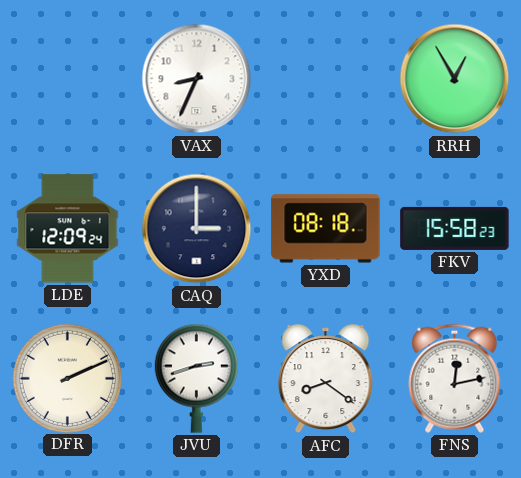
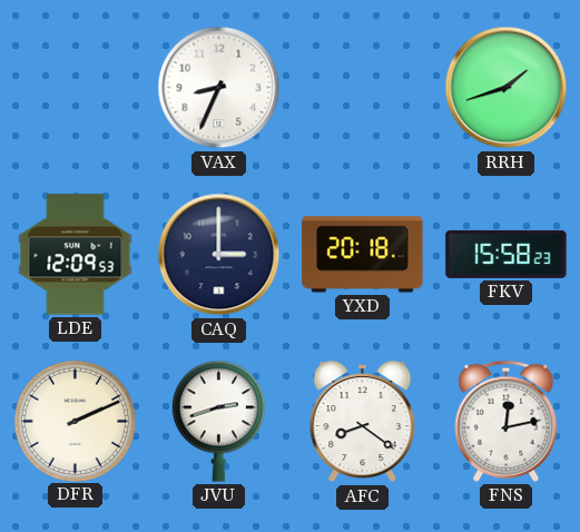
RRH: 12:55 -> 1:42
LDE: 12:09:24 -> 12:09:53
YXD: 08:18 -> 20:18
